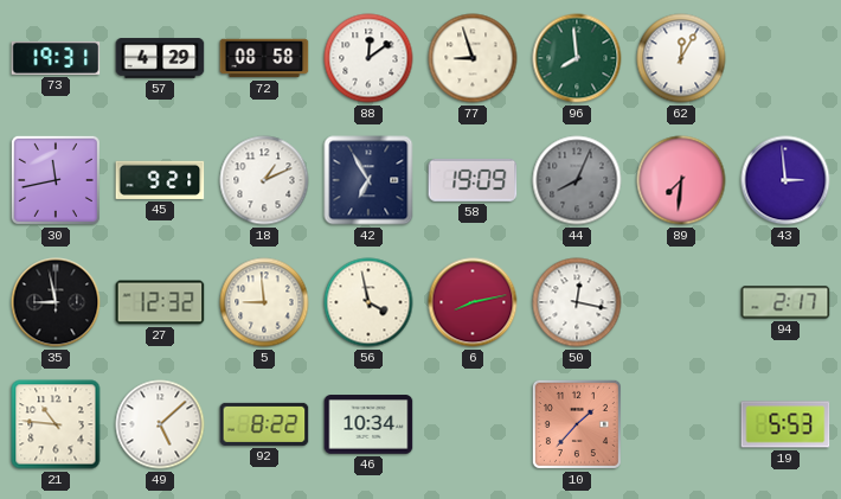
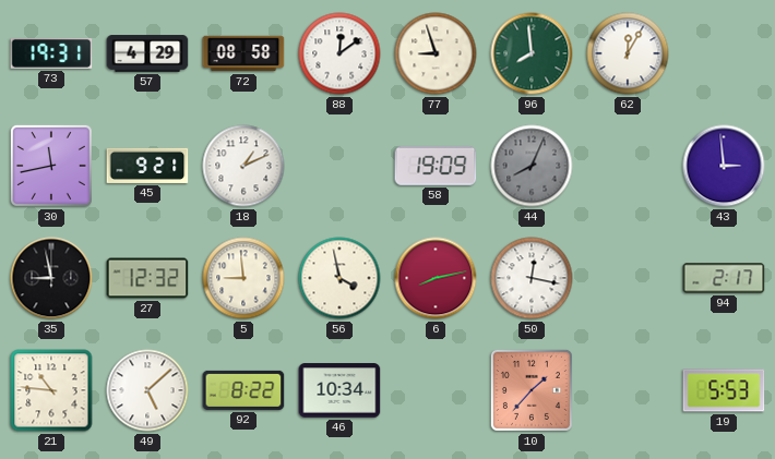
42: 6:55 -> none
89: 7:31 -> none
